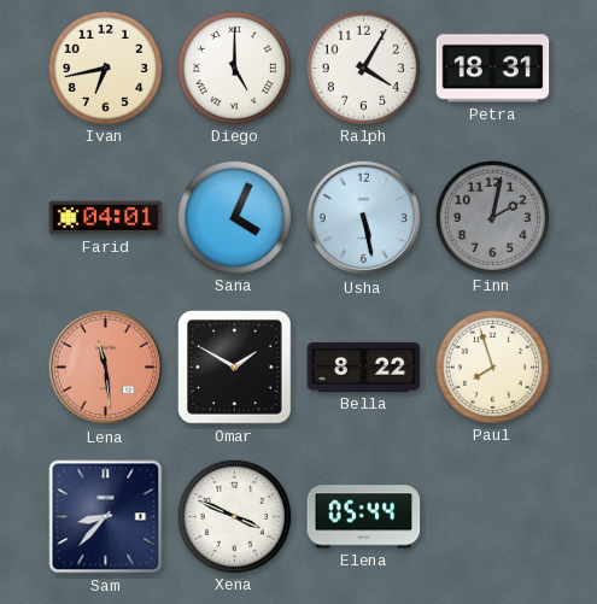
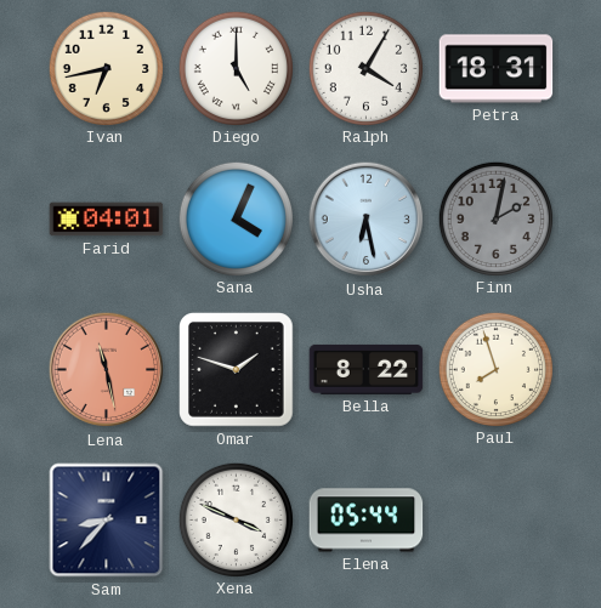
Usha: 5:28 -> 6:28
Lena: 11:29 -> 11:28
Omar: 1:50 -> 1:48
